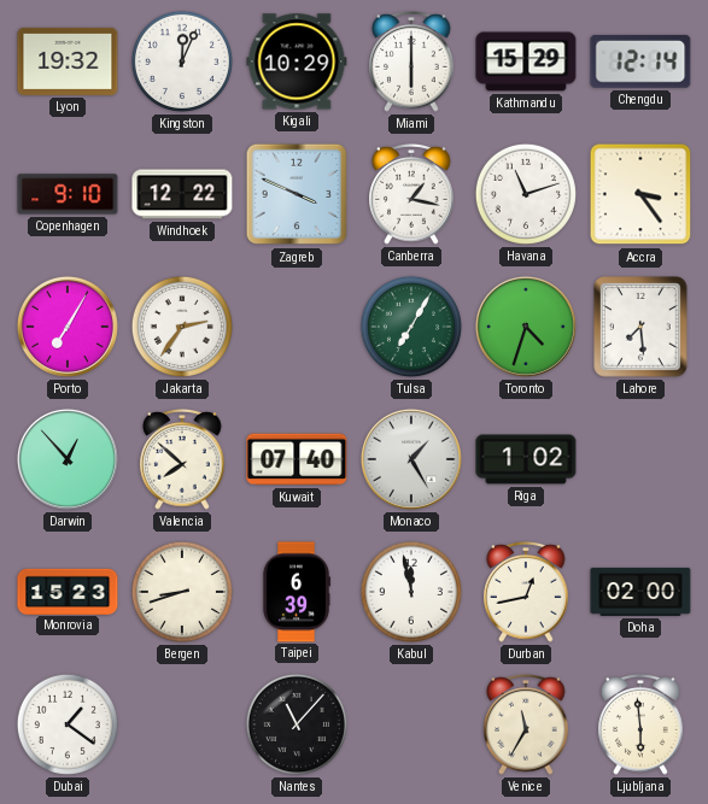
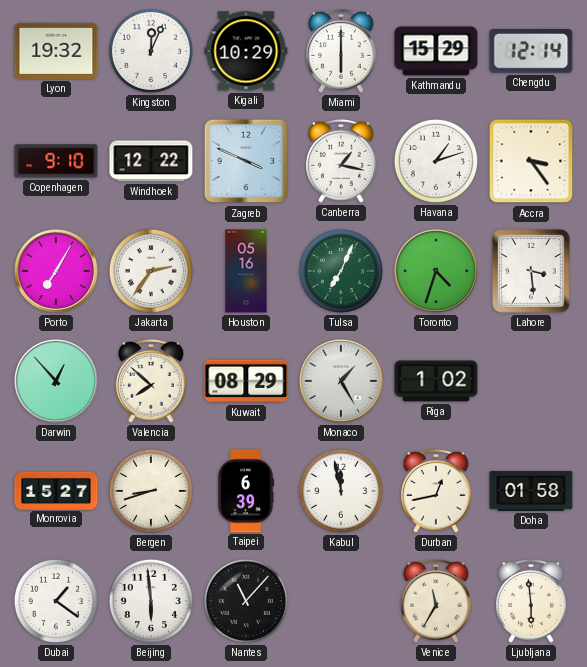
Havana: 11:12 -> 1:12
Houston: none -> 05:16
Tulsa: 7:05 -> 7:04
Lahore: 7:29 -> 3:29
Kuwait: 07:40 -> 08:29
Monrovia: 15:23 -> 15:27
Doha: 02:00 -> 01:58
Beijing: none -> 5:59
